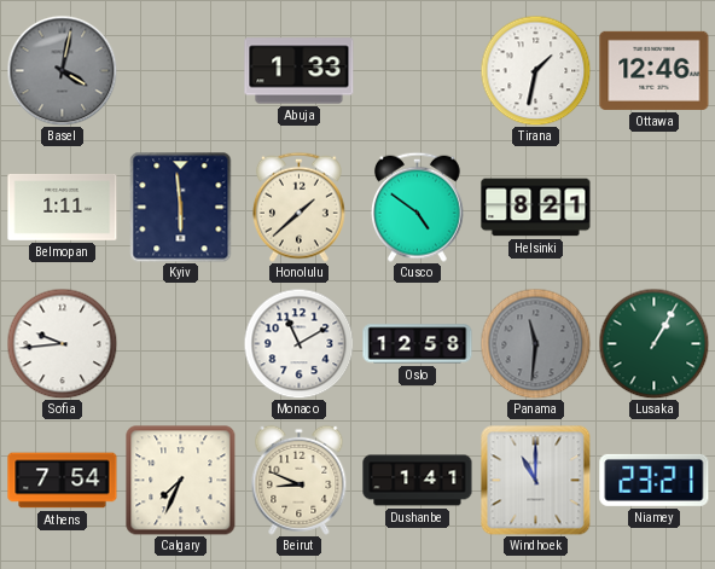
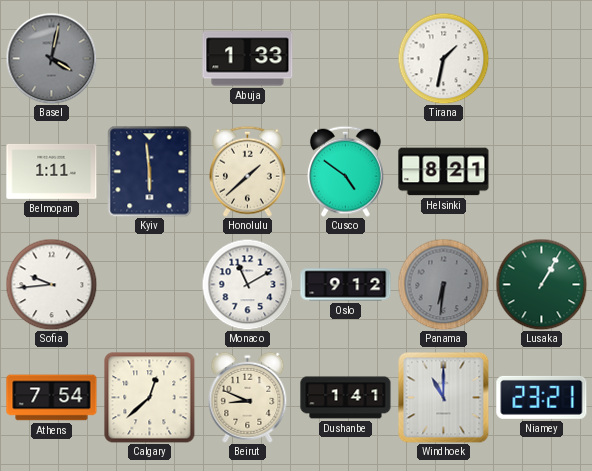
Ottawa: 12:46 -> none
Oslo: 12:58 -> 9:12
Panama: 11:31 -> 6:31
Calgary: 7:34 -> 12:38
